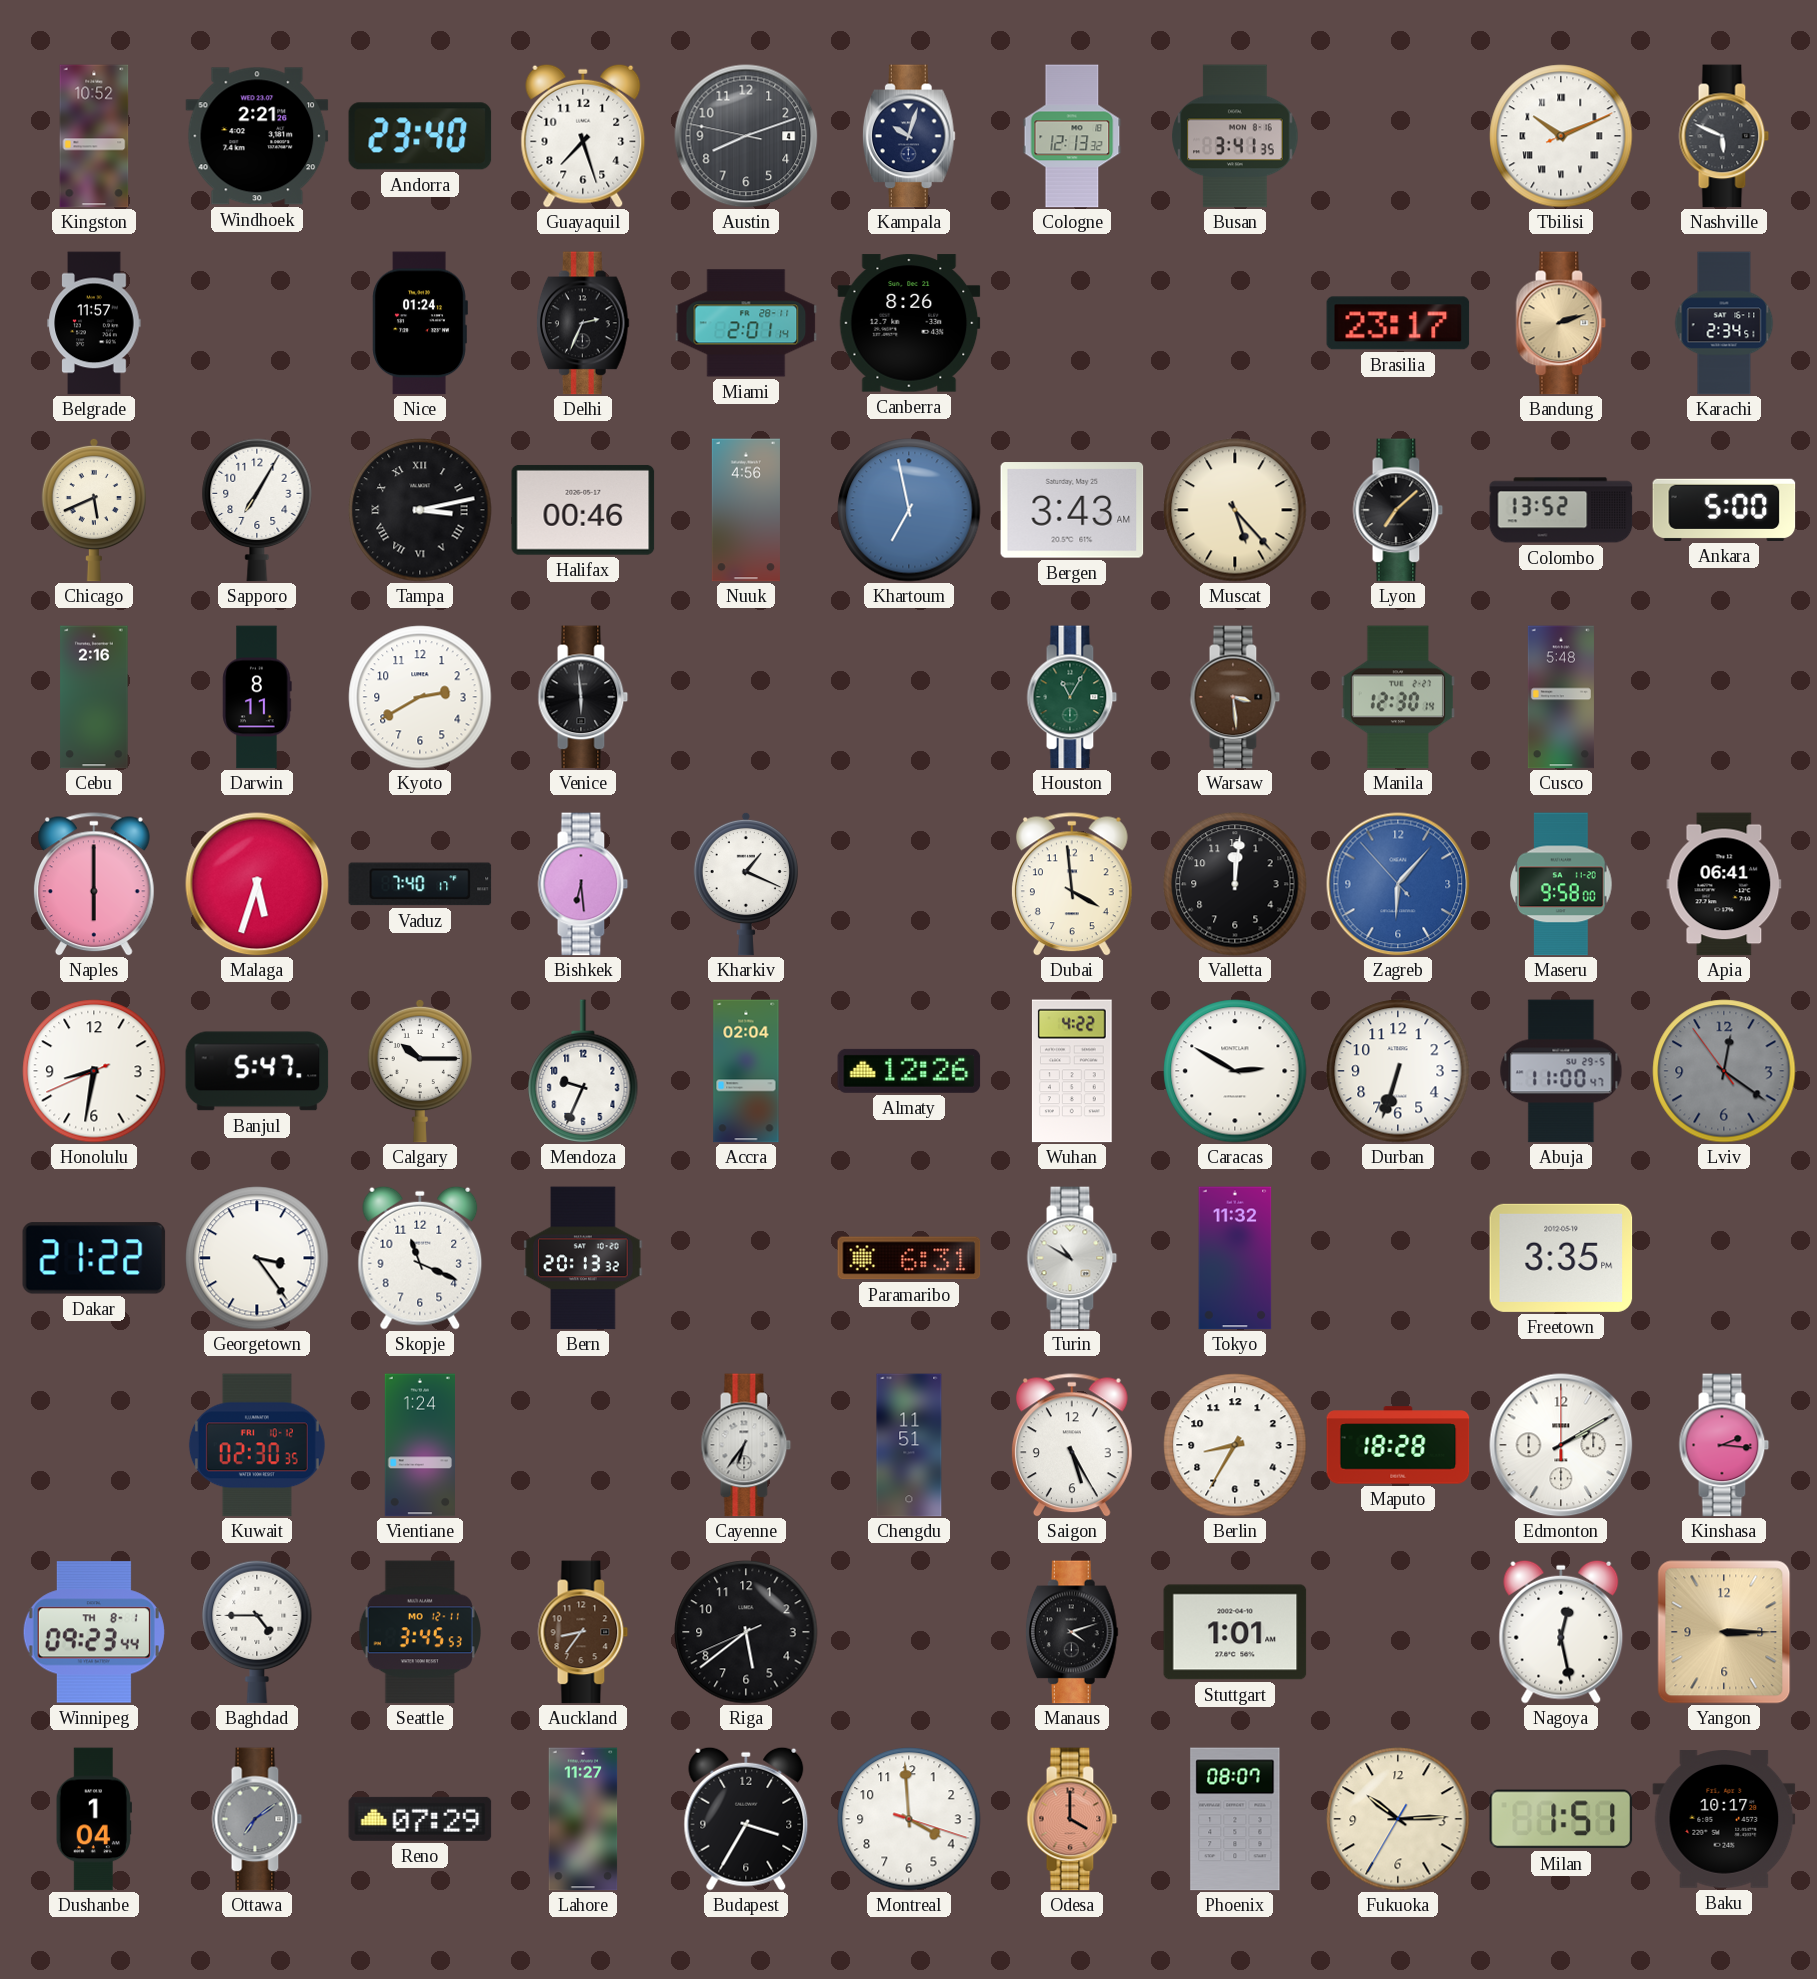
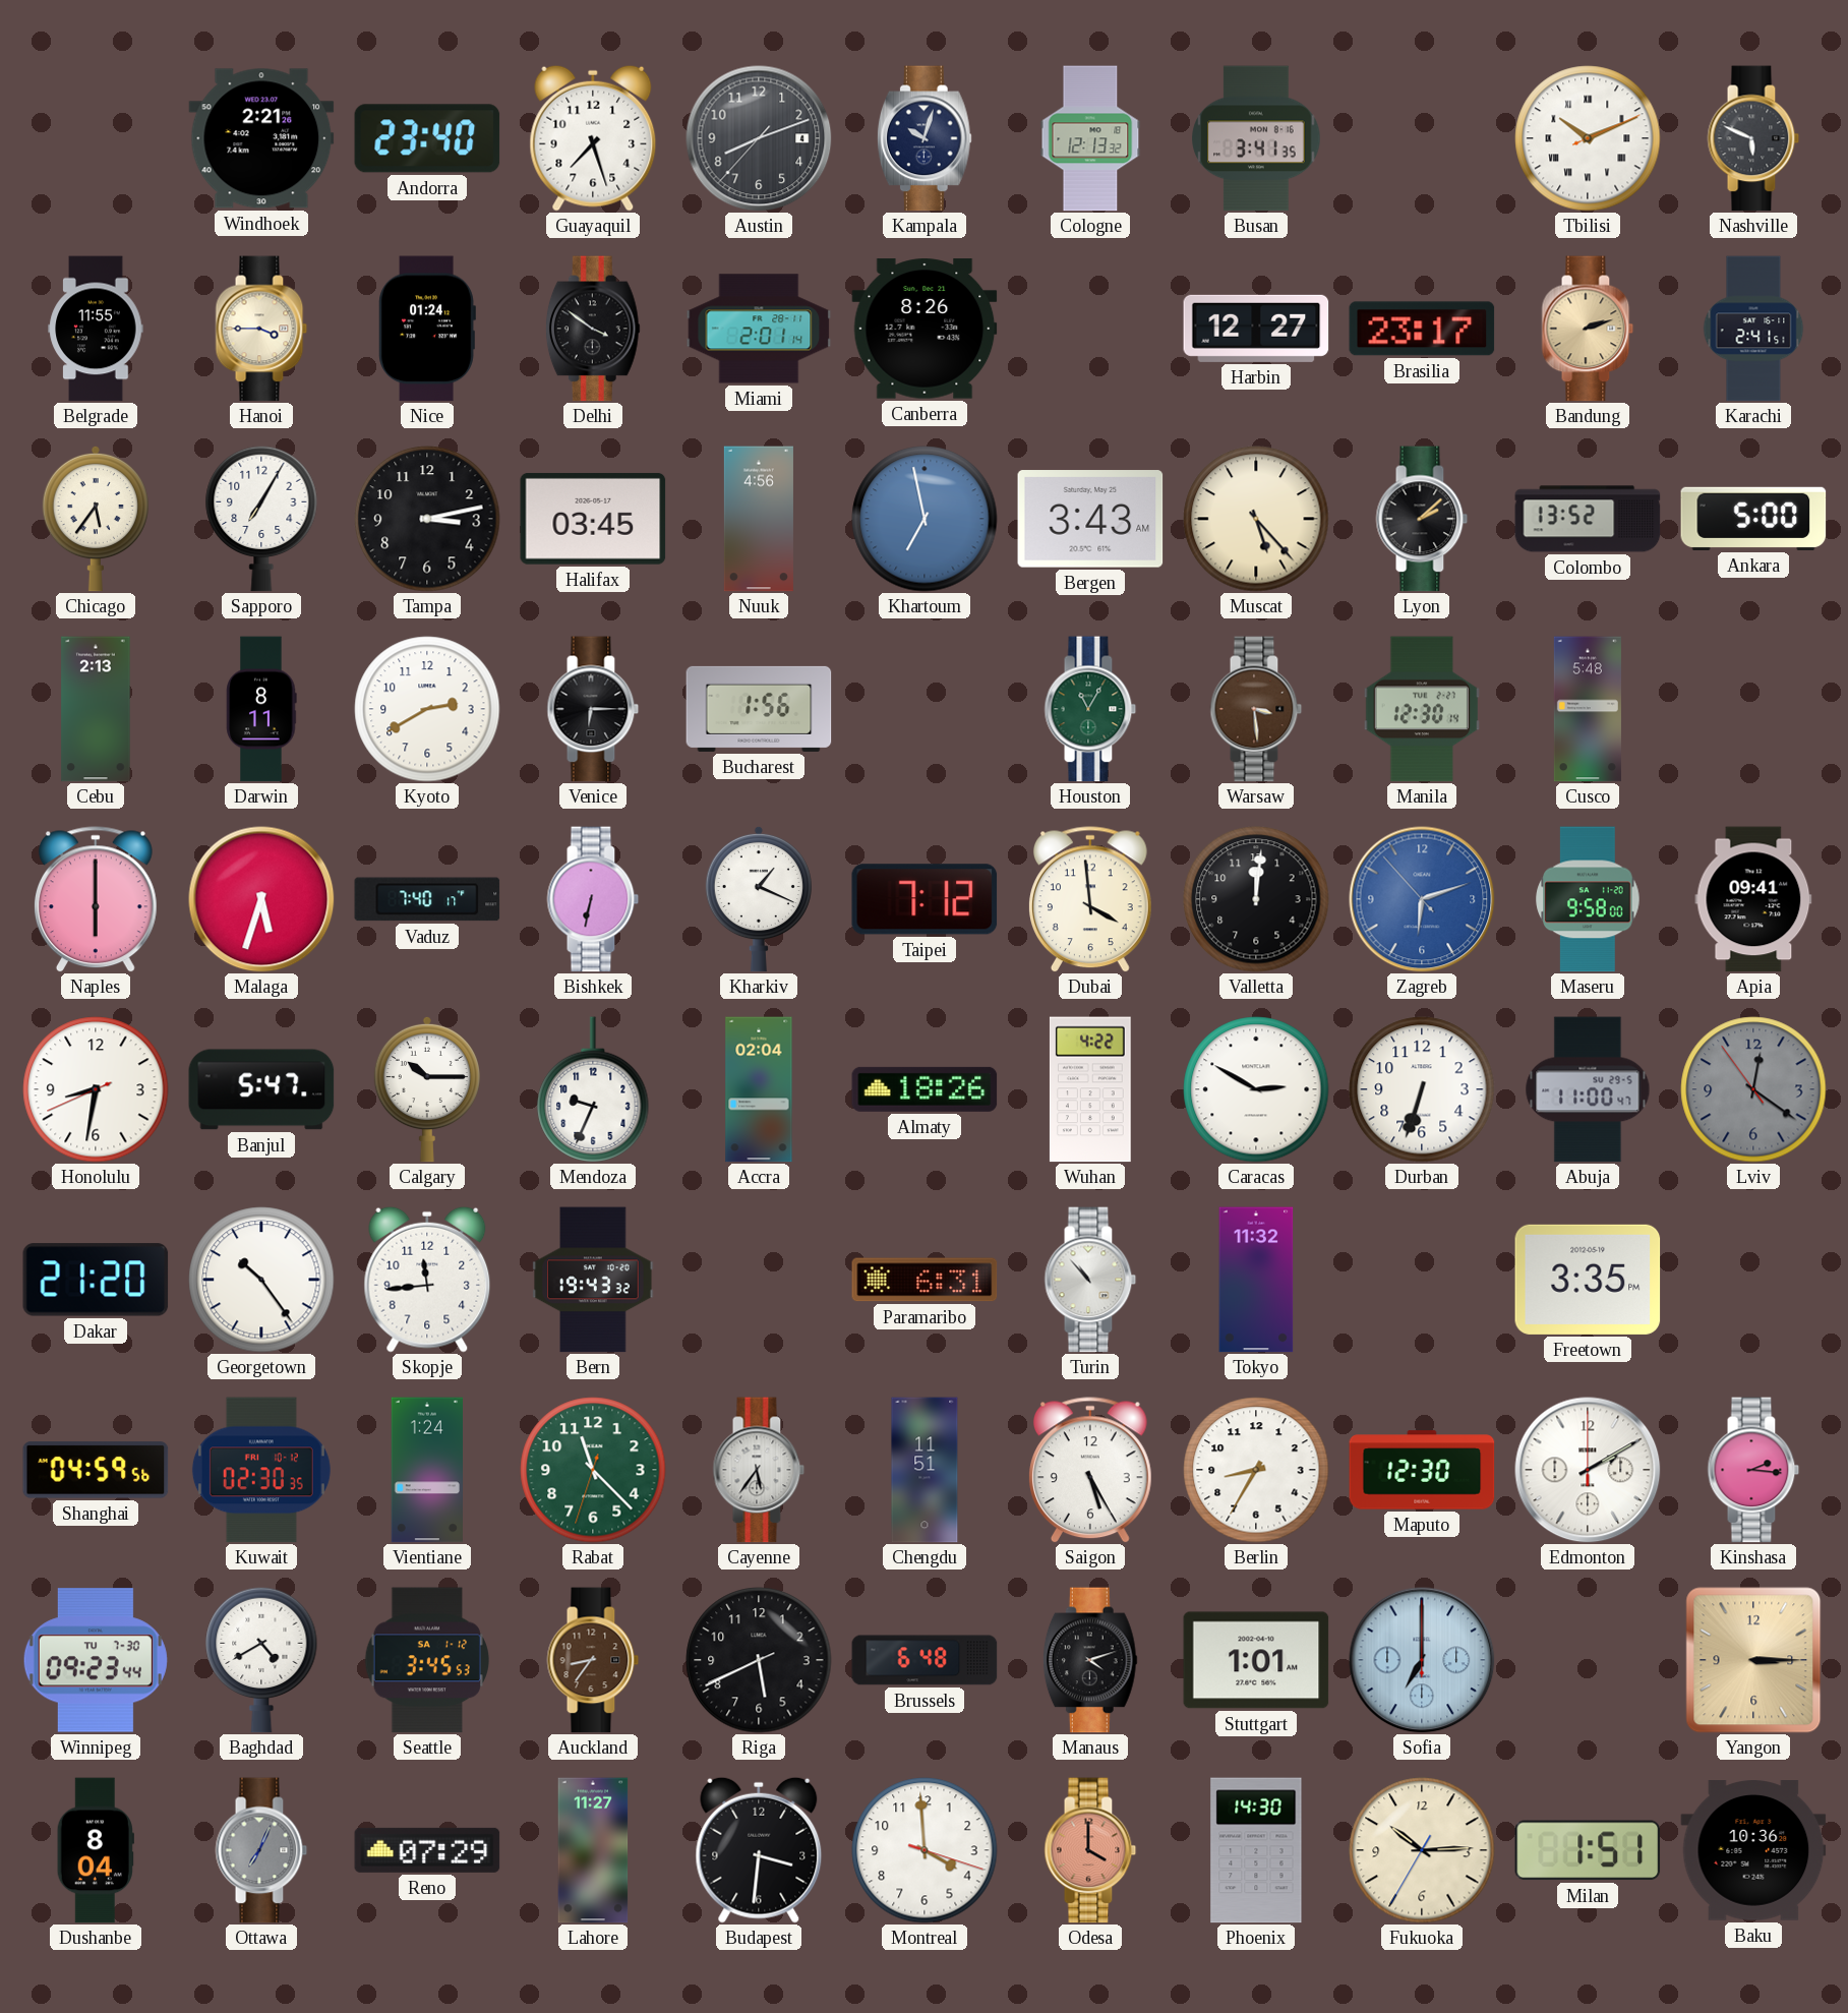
Kingston: 10:52 -> none
Austin: 8:11:47 -> 8:11:37
Belgrade: 11:57 -> 11:55
Hanoi: none -> 3:45
Delhi: 2:34 -> 3:51
Harbin: none -> 12:27
Karachi: 2:34 -> 2:41
Chicago: 5:41 -> 5:36
Tampa numerals: Roman -> Arabic
Halifax: 00:46 -> 03:45
Lyon: 7:08 -> 2:08
Cebu: 2:16 -> 2:13
Venice: 5:59 -> 6:15
Bucharest: none -> 1:56
Bishkek: 6:29 -> 6:32
Taipei: none -> 7:12
Zagreb: 6:06 -> 6:11
Apia: 06:41 -> 09:41
Almaty: 12:26 -> 18:26
Dakar: 21:22 -> 21:20
Georgetown: 3:24 -> 10:24
Skopje: 11:19 -> 11:44
Bern: 20:13 -> 19:43
Turin: 10:50 -> 10:53
Shanghai: none -> 04:59
Rabat: none -> 11:22
Cayenne: 6:36 -> 5:36
Maputo: 18:28 -> 12:30
Winnipeg date: TH 8-1 -> TU 7-30
Baghdad: 4:45 -> 4:40
Seattle date: MO 12-11 -> SA 1-12
Riga: 5:38 -> 5:40
Brussels: none -> 6:48
Sofia: none -> 7:00
Nagoya: 12:28 -> none
Dushanbe: 1:04 -> 8:04
Ottawa: 7:09 -> 7:04
Budapest: 3:35 -> 3:31
Phoenix: 08:07 -> 14:30
Baku: 10:17 -> 10:36
